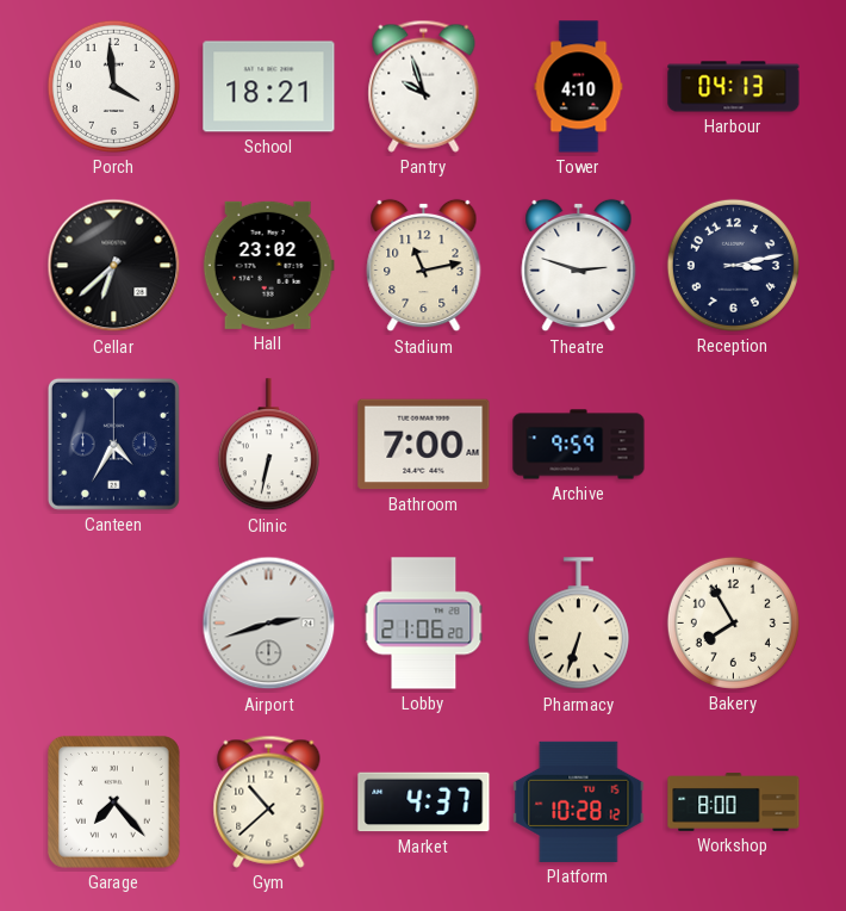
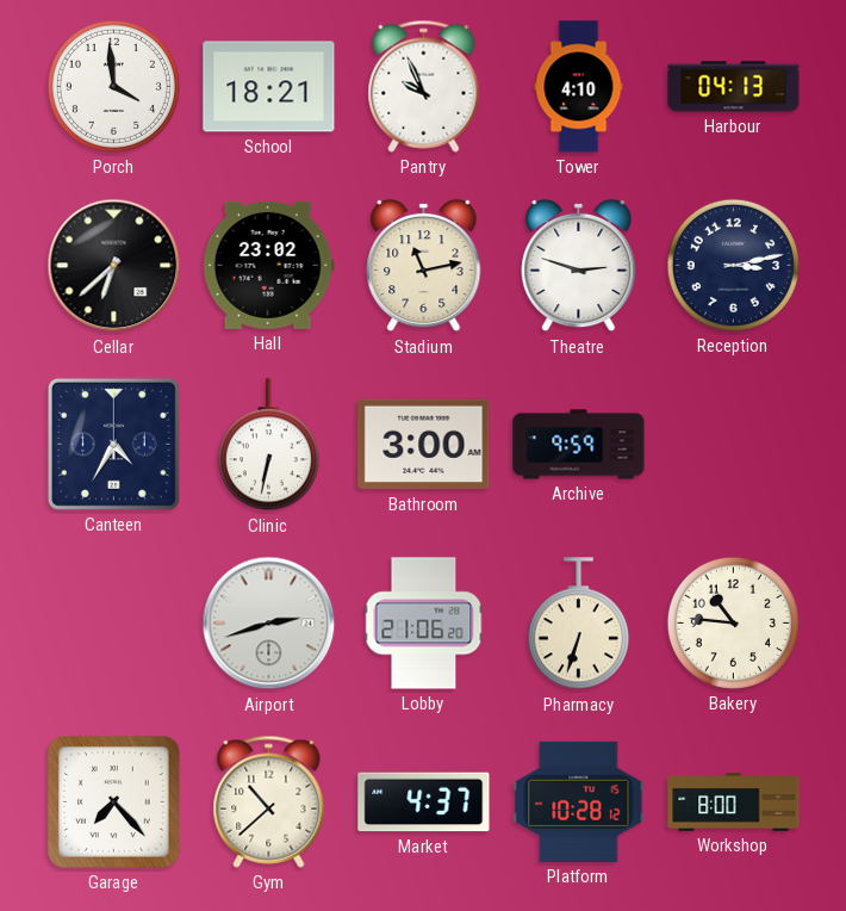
Pantry: 9:57 -> 9:56
Bathroom: 7:00 -> 3:00
Bakery: 7:55 -> 10:46
